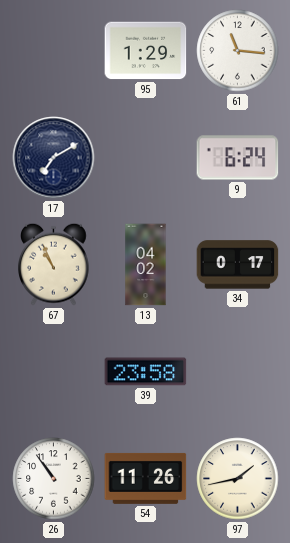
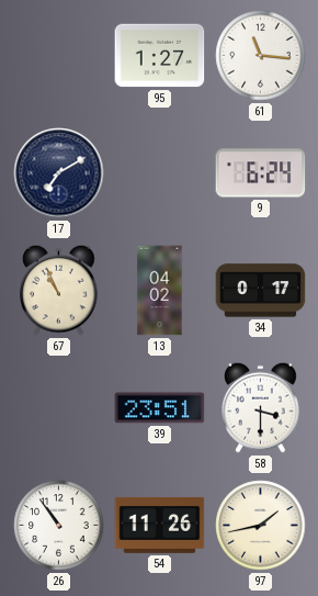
95: 1:29 -> 1:27
39: 23:58 -> 23:51
58: none -> 3:30
